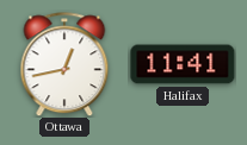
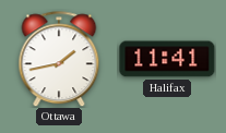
Ottawa: 12:43 -> 1:43
